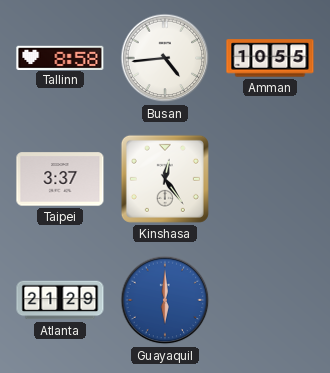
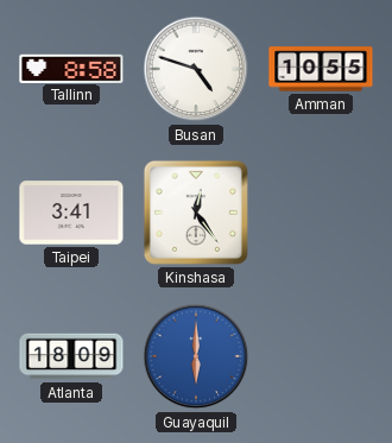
Busan: 4:44 -> 4:48
Taipei: 3:37 -> 3:41
Atlanta: 21:29 -> 18:09
